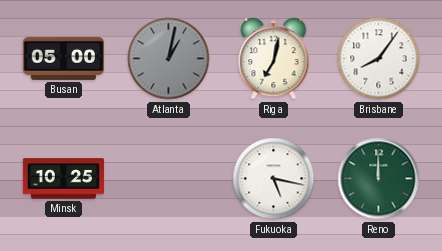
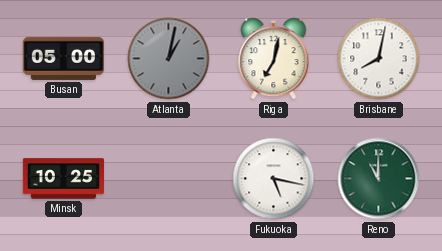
Brisbane: 8:06 -> 8:02
Reno: 12:00 -> 11:00
